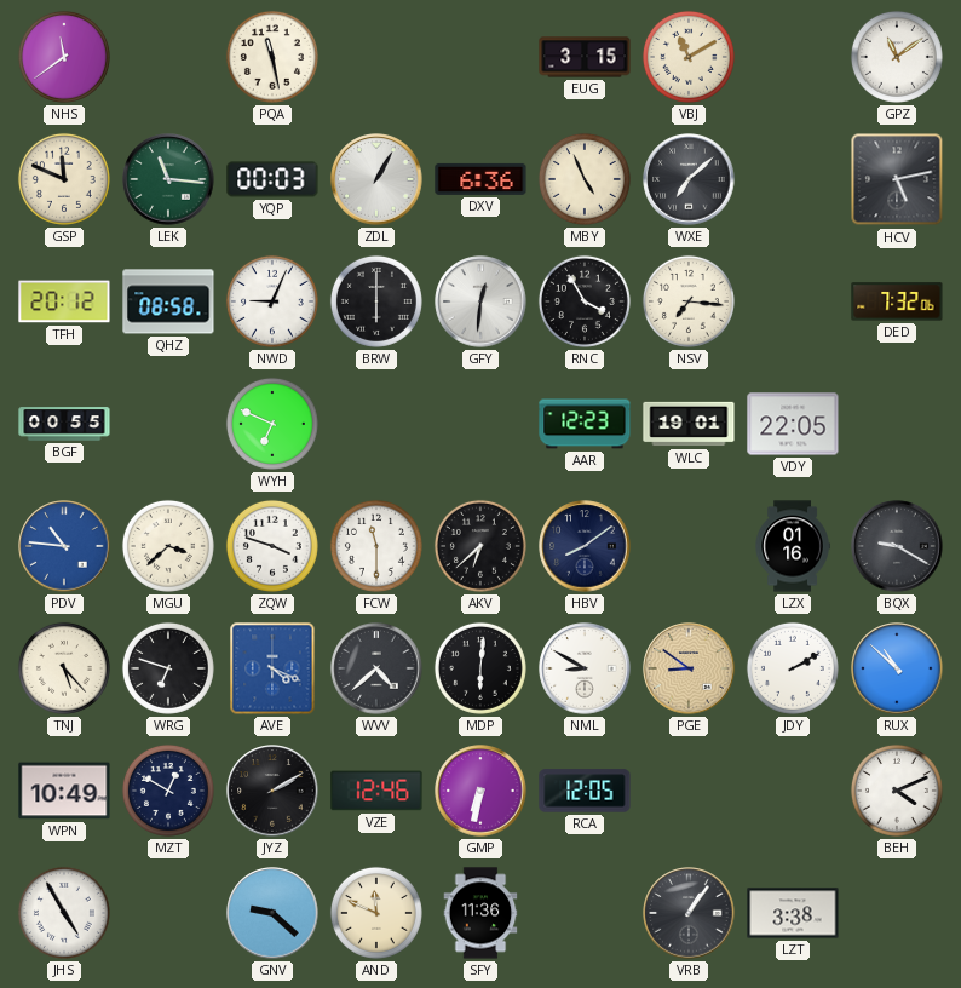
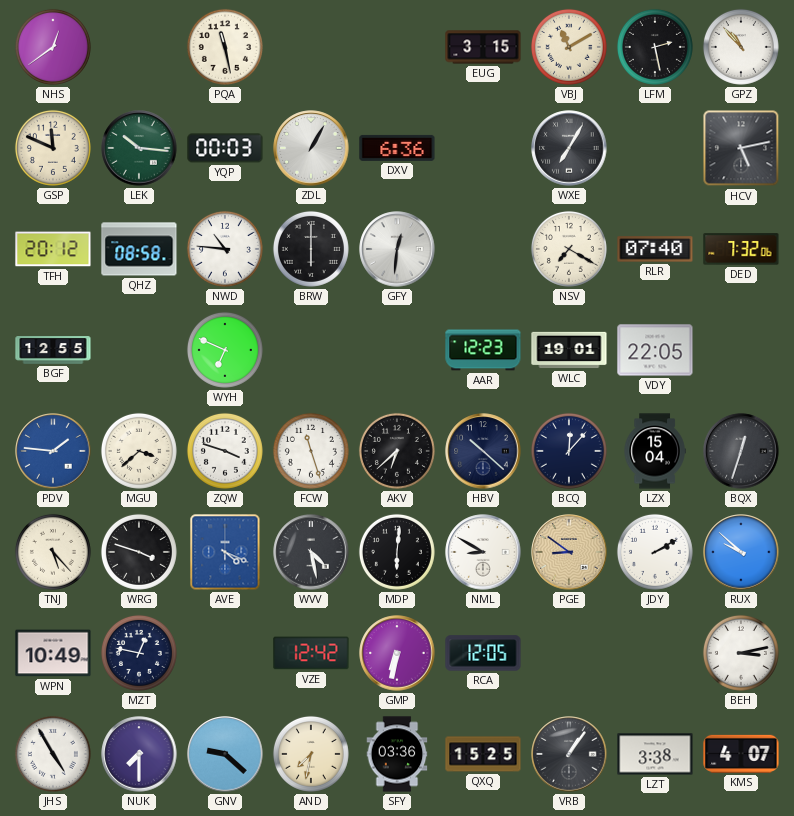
NHS: 11:39 -> 12:39
LFM: none -> 2:28
GPZ: 11:09 -> 10:53
LEK: 11:16 -> 10:16
MBY: 4:56 -> none
WXE: 7:08 -> 7:05
NWD: 9:04 -> 10:46
RNC: 3:55 -> none
NSV: 7:16 -> 7:20
RLR: none -> 07:40
BGF: 00:55 -> 12:55
PDV: 10:46 -> 1:46
FCW: 11:30 -> 11:27
HBV: 8:09 -> 10:22
BCQ: none -> 12:07
LZX: 01:16 -> 15:04
BQX: 9:20 -> 12:33
WRG: 6:48 -> 3:48
WVV: 4:38 -> 4:28
RUX: 10:52 -> 9:52
MZT: 12:50 -> 12:47
JYZ: 2:10 -> none
VZE: 12:46 -> 12:42
BEH: 4:11 -> 3:13
NUK: none -> 7:30
AND: 11:49 -> 7:32
SFY: 11:36 -> 03:36
QXQ: none -> 15:25
KMS: none -> 4:07
